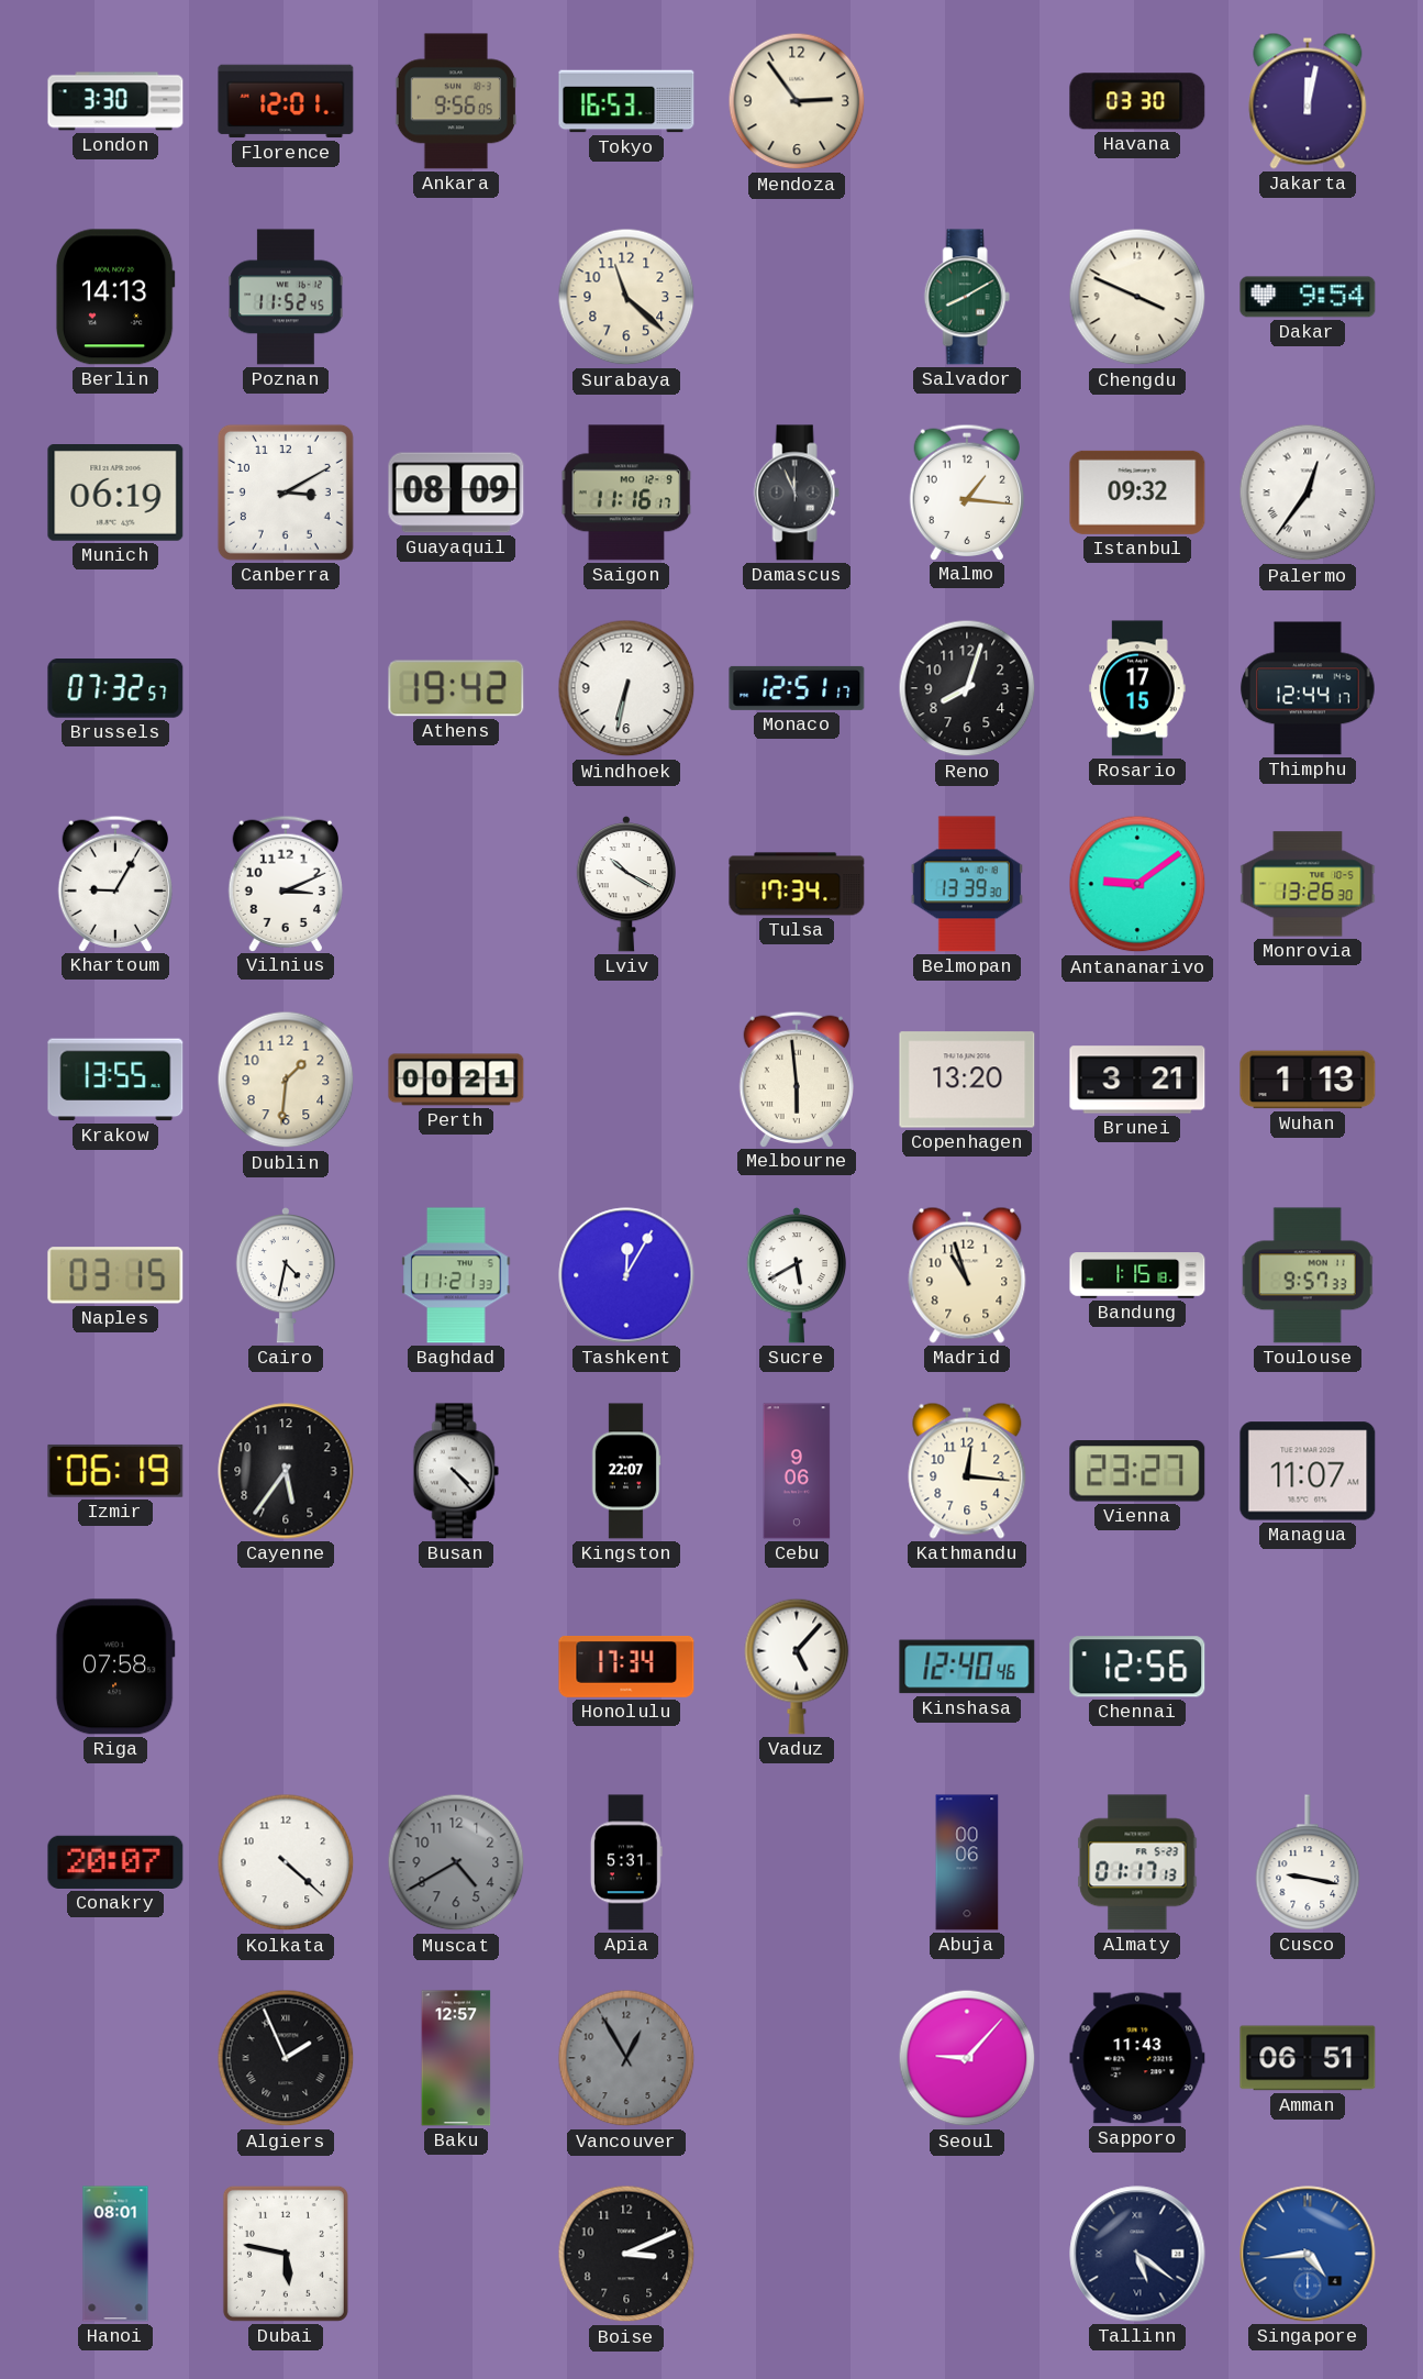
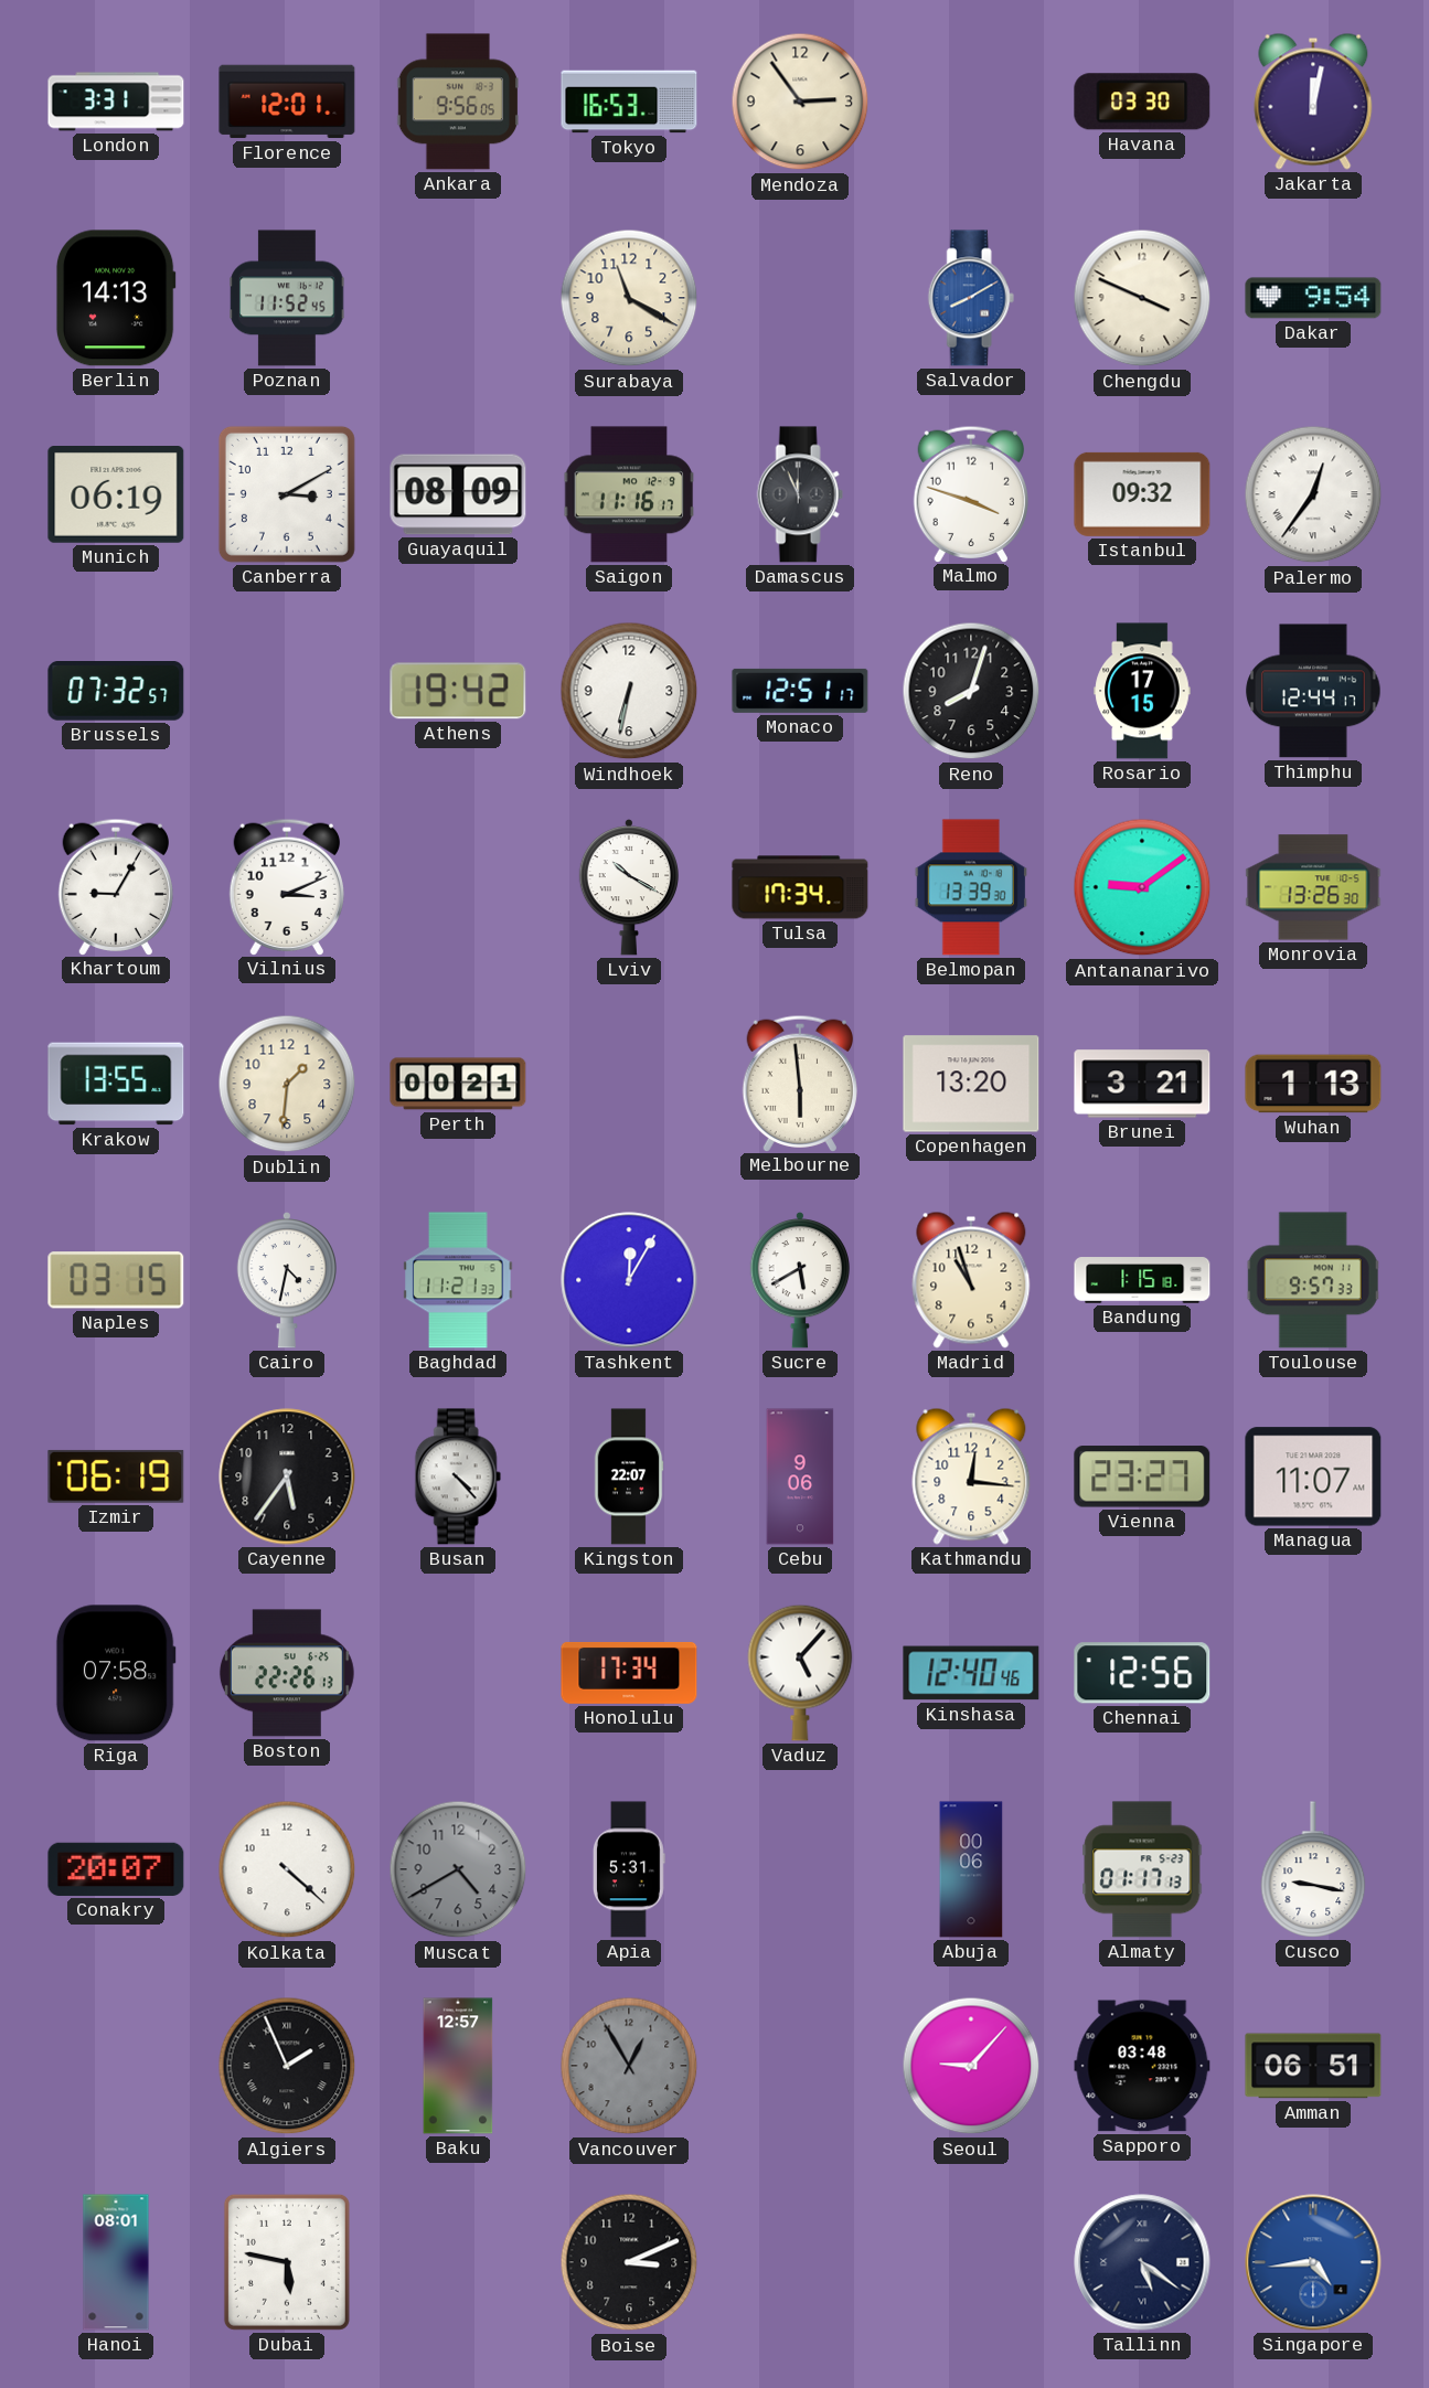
London: 3:30 -> 3:31
Surabaya: 11:22 -> 11:20
Salvador dial: green -> blue
Malmo: 1:16 -> 3:48
Boston: none -> 22:26
Sapporo: 11:43 -> 03:48
